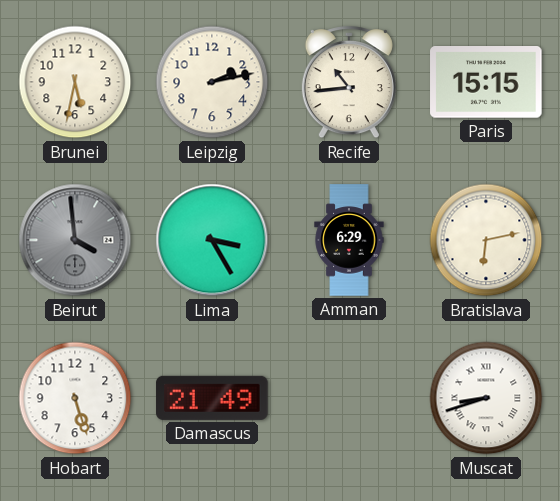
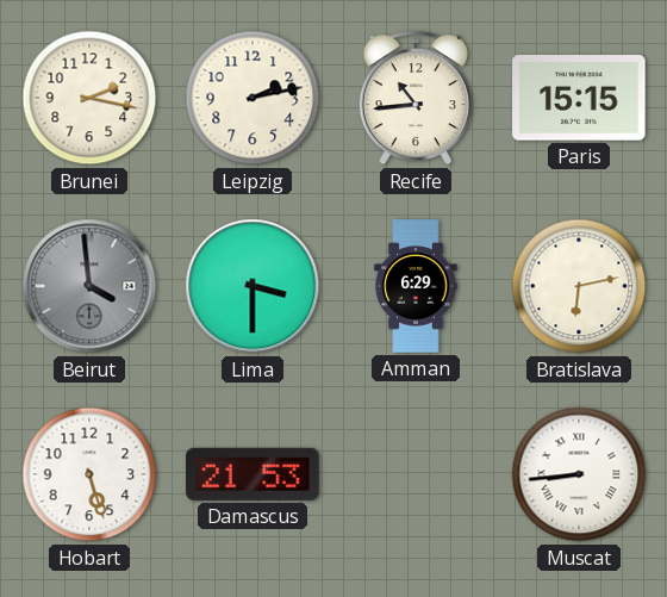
Brunei: 5:32 -> 2:17
Lima: 3:25 -> 3:30
Damascus: 21:49 -> 21:53
Muscat: 8:42 -> 8:44
